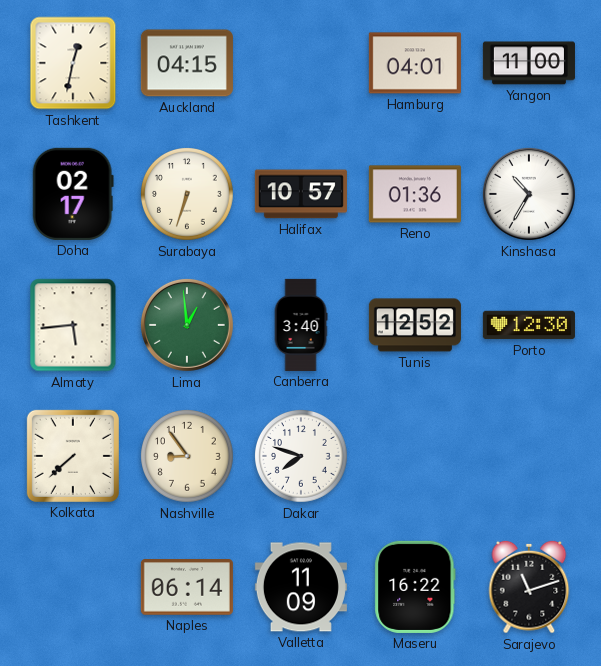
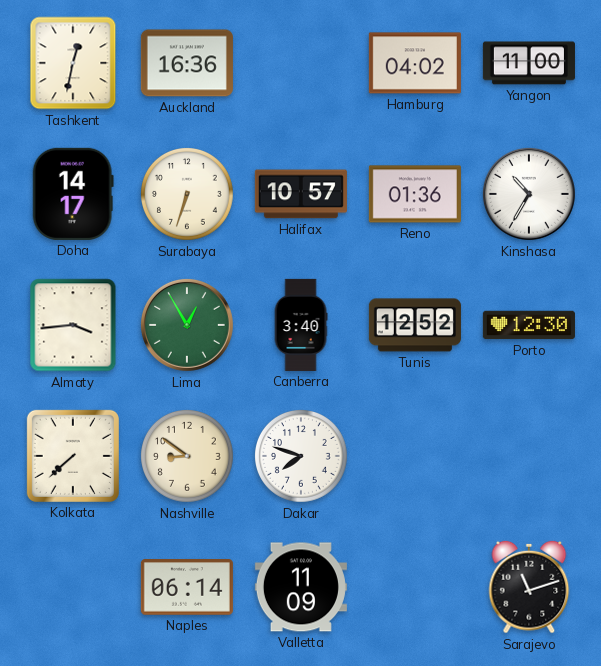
Auckland: 04:15 -> 16:36
Hamburg: 04:01 -> 04:02
Doha: 02:17 -> 14:17
Almaty: 5:44 -> 3:44
Lima: 12:59 -> 12:55
Nashville: 8:54 -> 8:51
Maseru: 16:22 -> none
